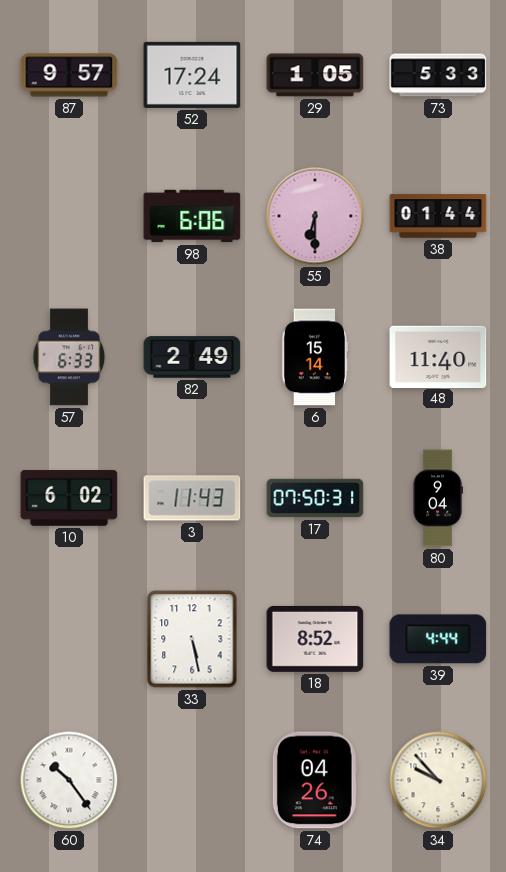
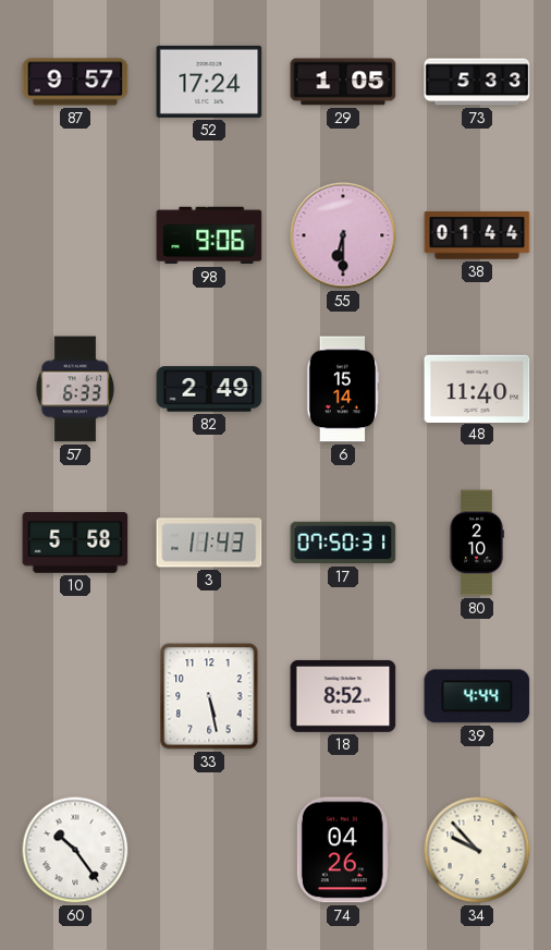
98: 6:06 -> 9:06
10: 6:02 -> 5:58
80: 9:04 -> 2:10
